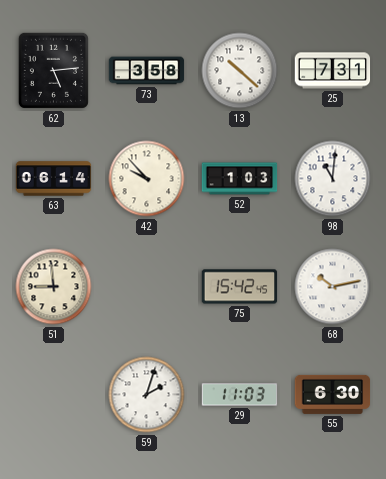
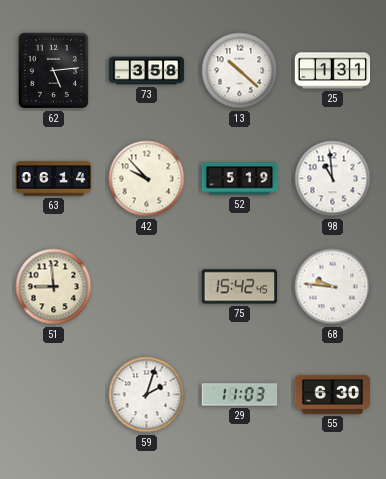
25: 7:31 -> 1:31
52: 1:03 -> 5:19
98: 11:01 -> 10:59
68: 10:13 -> 9:46
